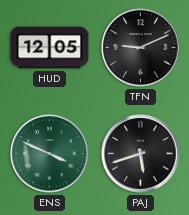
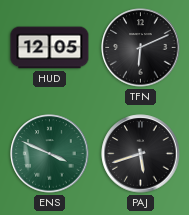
TFN: 9:11 -> 6:11
